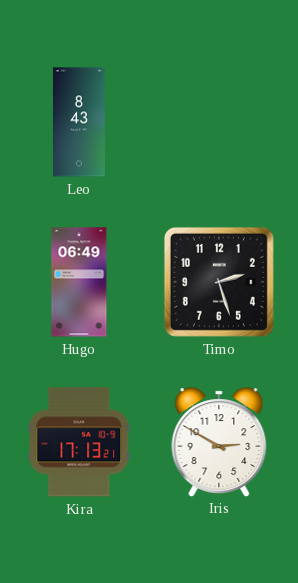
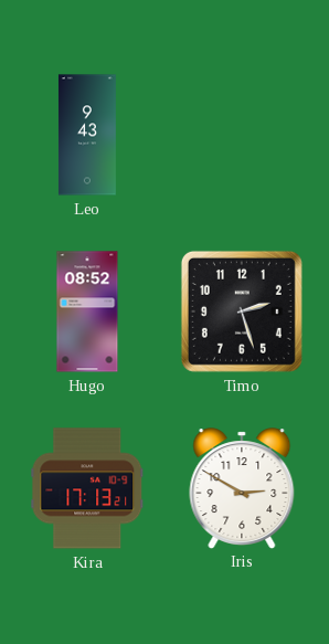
Leo: 8:43 -> 9:43
Hugo: 06:49 -> 08:52
